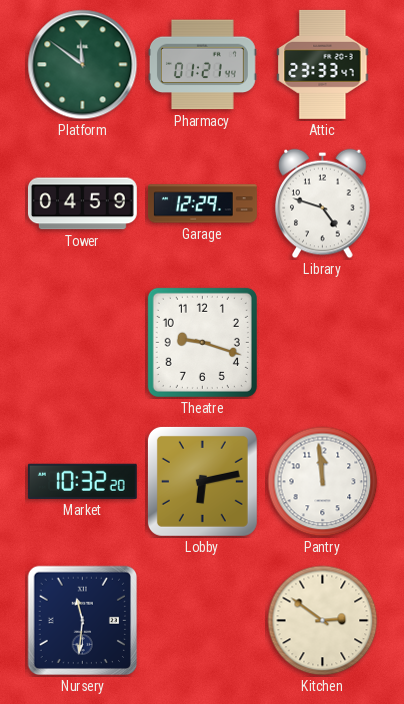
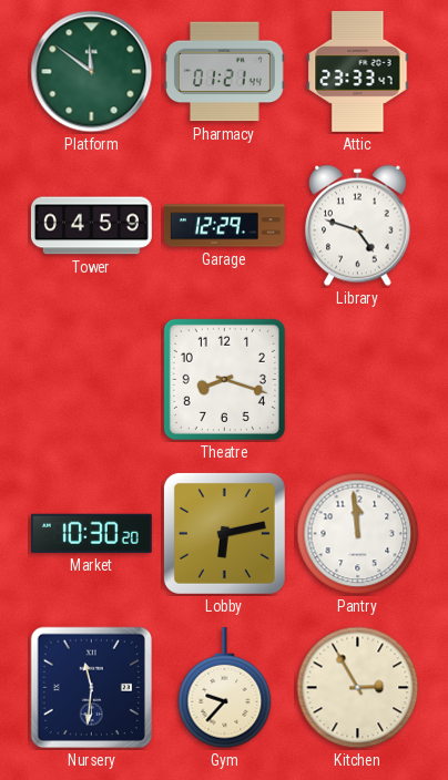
Theatre: 9:18 -> 8:18
Market: 10:32 -> 10:30
Gym: none -> 9:37
Kitchen: 2:51 -> 2:55
